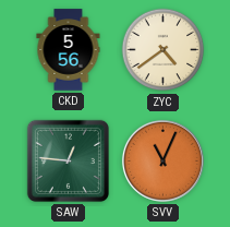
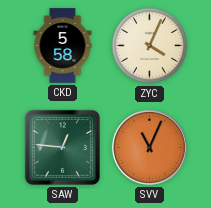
CKD: 5:56 -> 5:58
ZYC: 4:39 -> 4:04
